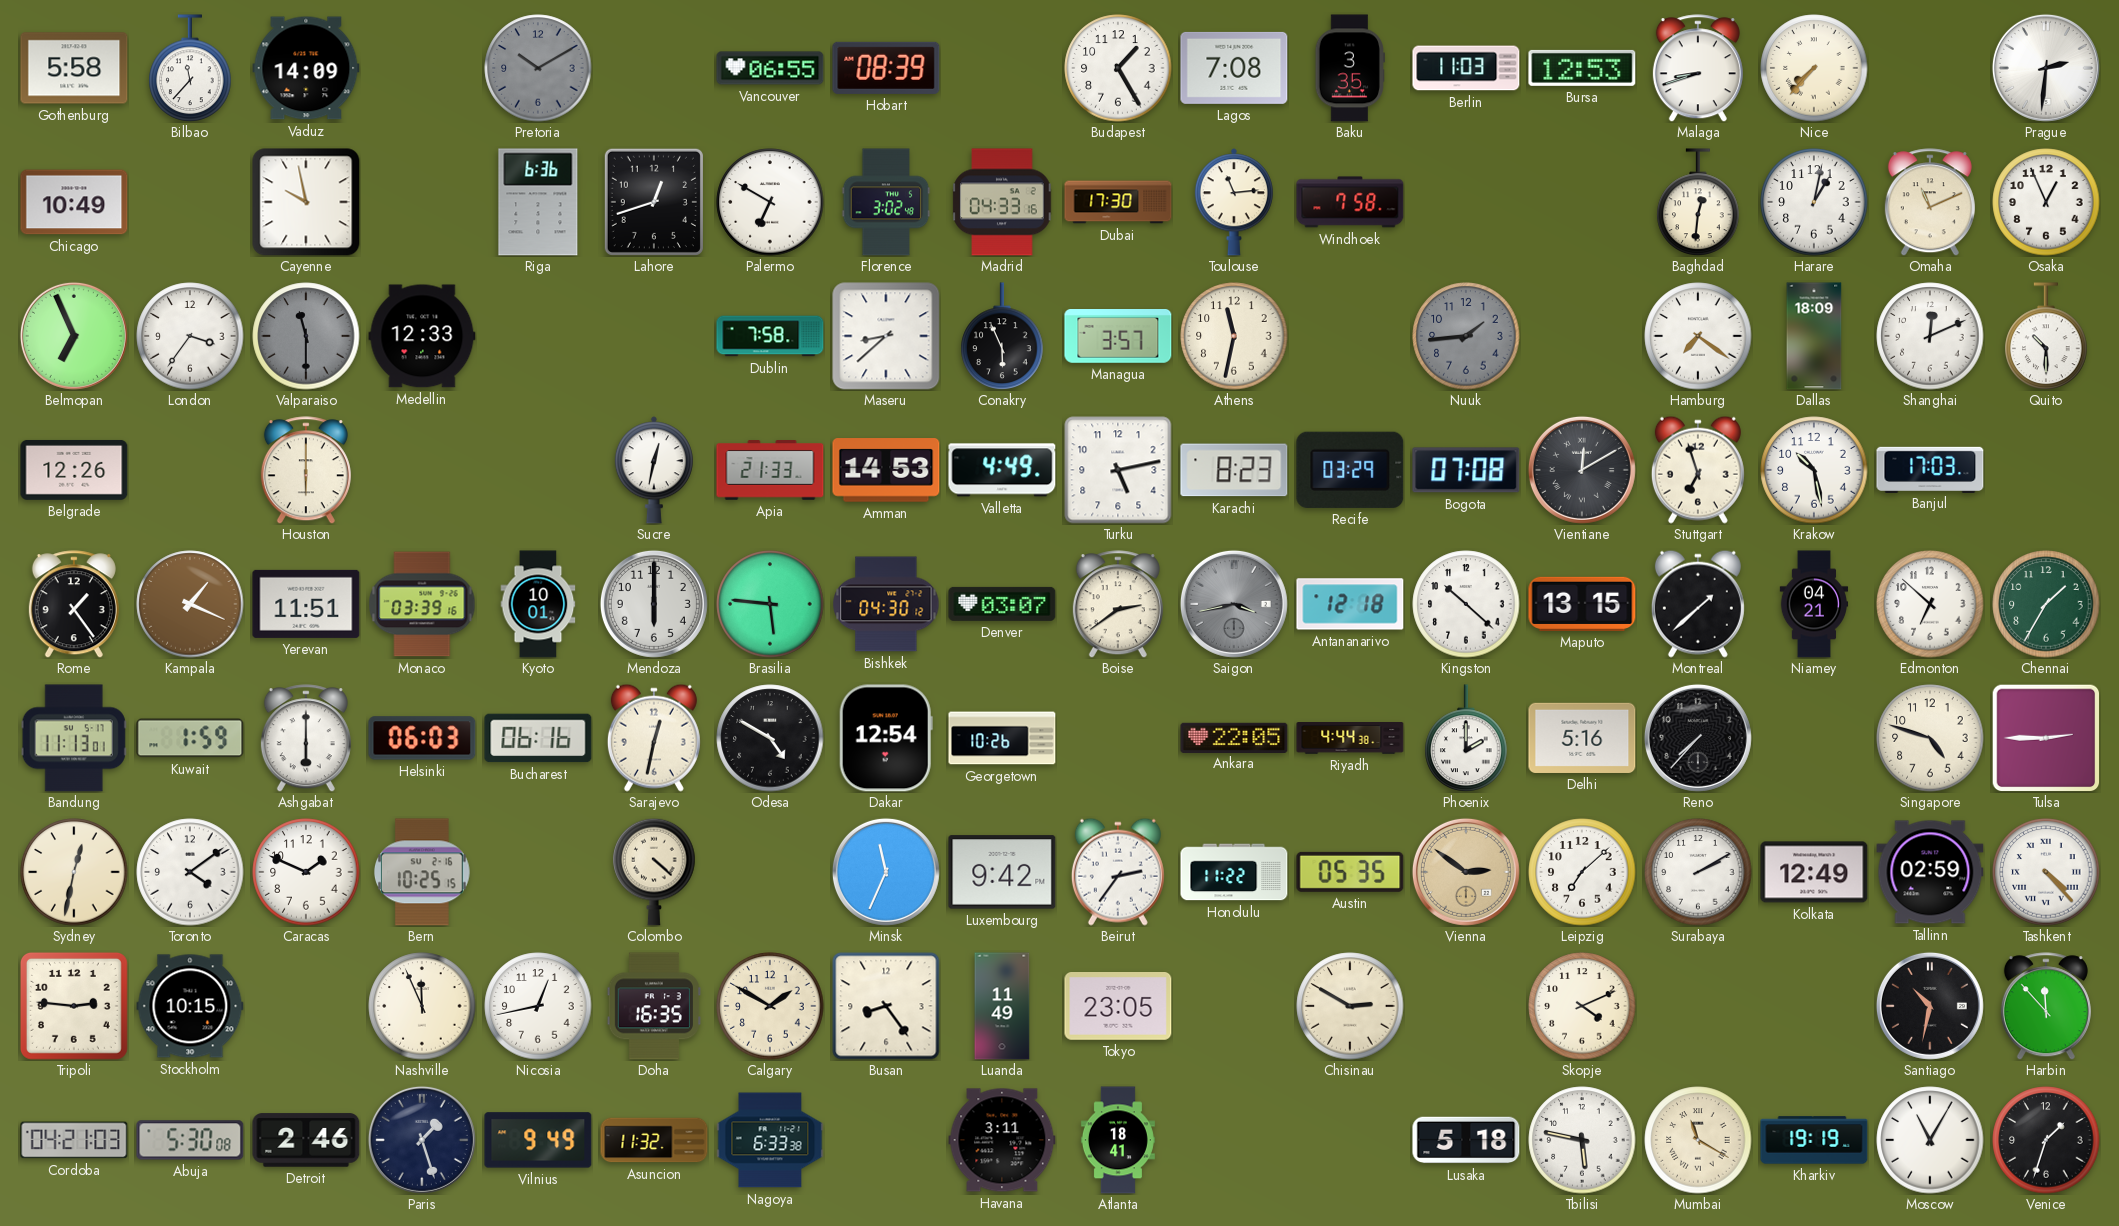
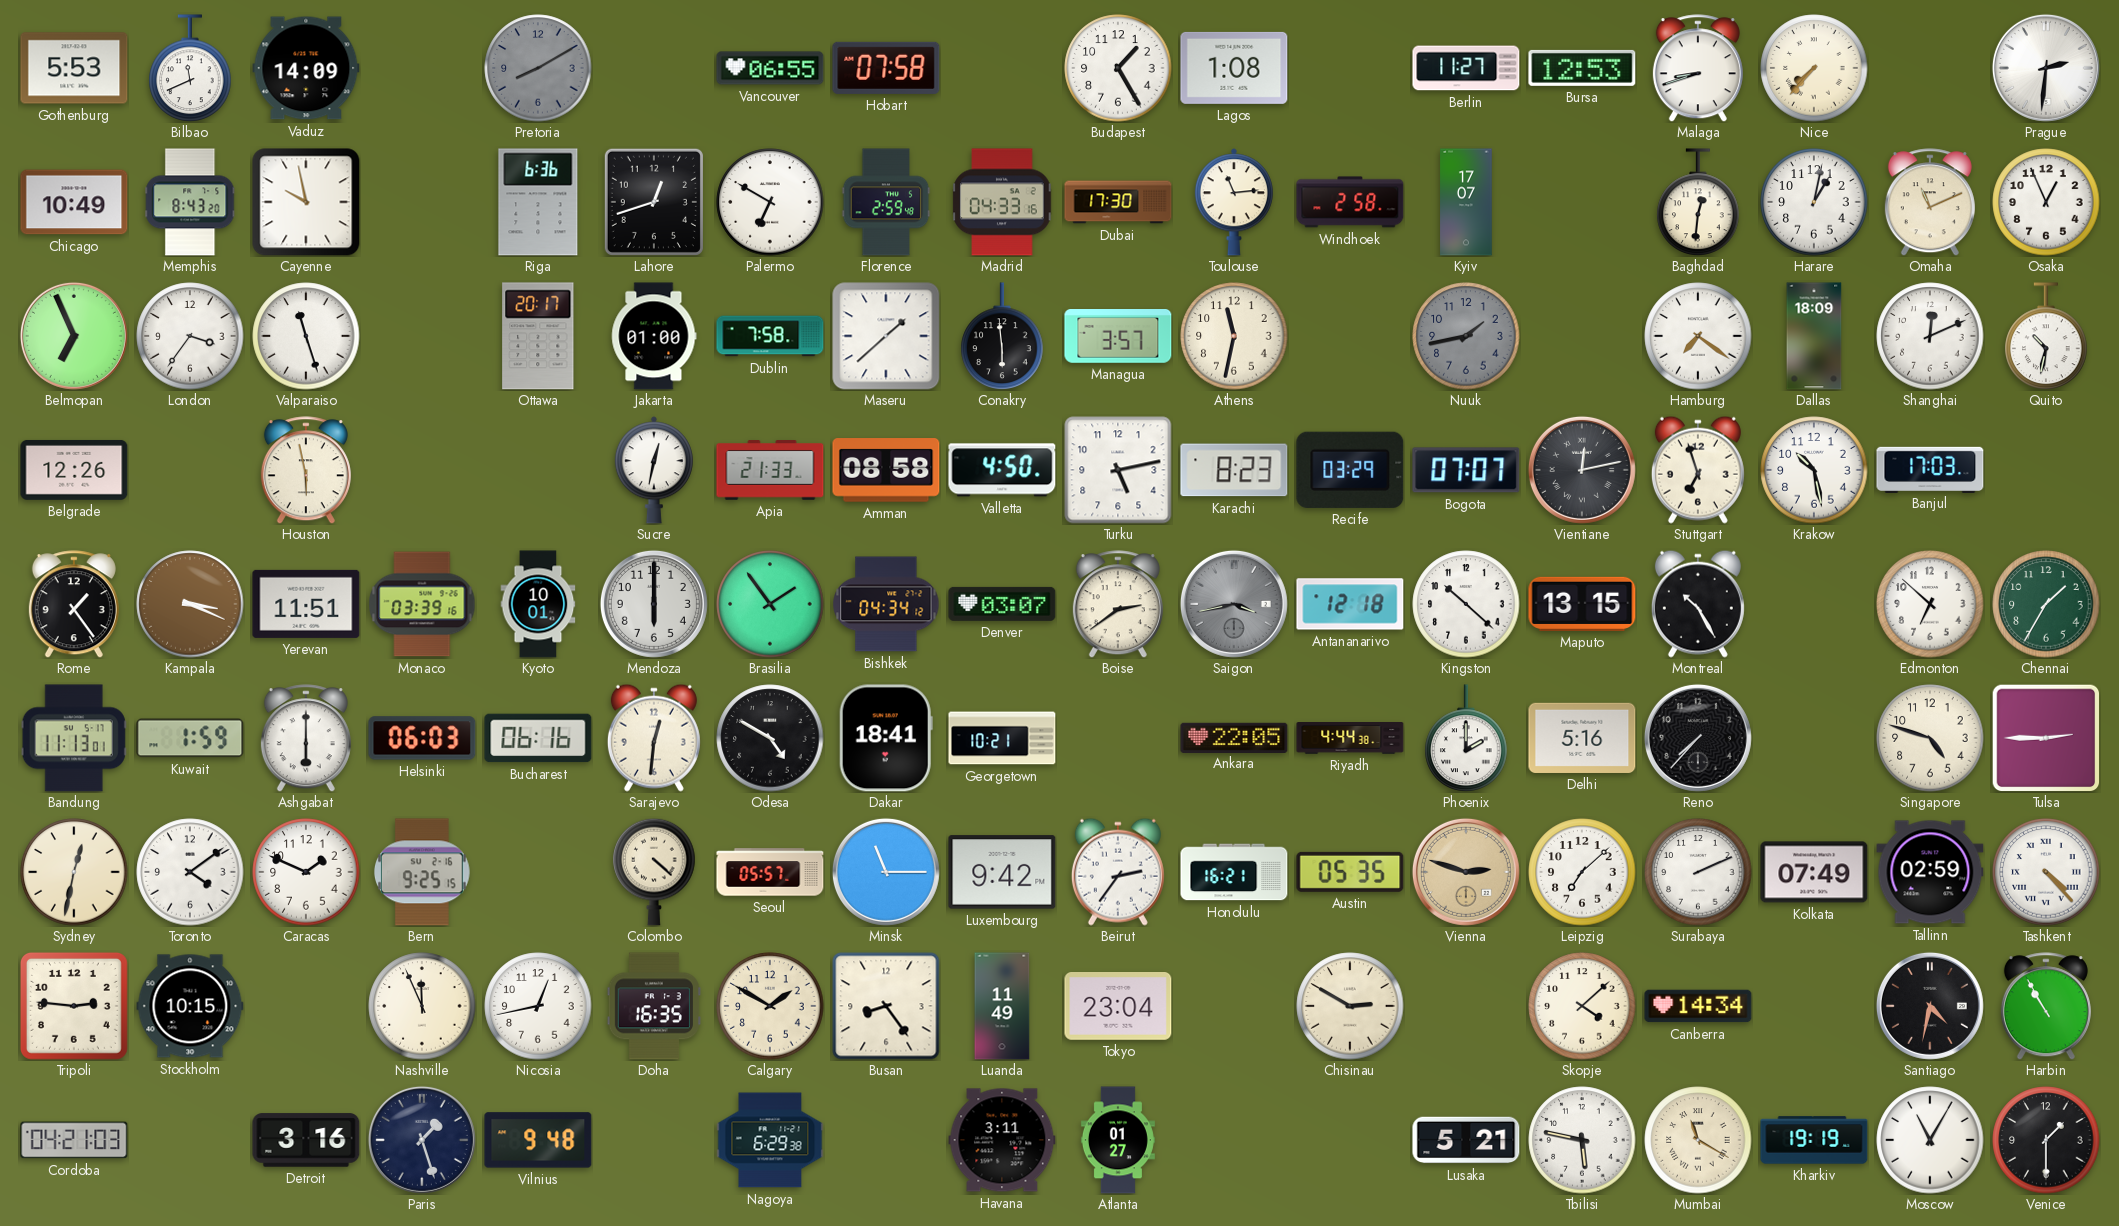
Gothenburg: 5:58 -> 5:53
Bilbao: 11:37 -> 11:41
Pretoria: 10:10 -> 8:10
Hobart: 08:39 -> 07:58
Lagos: 7:08 -> 1:08
Baku: 3:35 -> none
Berlin: 11:03 -> 11:27
Memphis: none -> 8:43
Florence: 3:02 -> 2:59
Windhoek: 7:58 -> 2:58
Kyiv: none -> 17:07
Valparaiso: 11:30 -> 11:27
Valparaiso dial: grey -> white
Medellin: 12:33 -> none
Ottawa: none -> 20:17
Jakarta: none -> 01:00
Maseru: 8:38 -> 1:38
Conakry: 5:56 -> 5:59
Nuuk: 1:44 -> 1:43
Quito: 10:30 -> 10:32
Houston: 6:00 -> 5:58
Amman: 14:53 -> 08:58
Valletta: 4:49 -> 4:50
Bogota: 07:08 -> 07:07
Vientiane: 12:10 -> 12:13
Kampala: 1:19 -> 3:19
Brasilia: 5:46 -> 1:54
Bishkek: 04:30 -> 04:34
Montreal: 1:38 -> 10:25
Niamey: 04:21 -> none
Sarajevo: 12:32 -> 12:31
Dakar: 12:54 -> 18:41
Georgetown: 10:26 -> 10:21
Bern: 10:25 -> 9:25
Seoul: none -> 05:57
Minsk: 11:34 -> 11:15
Honolulu: 11:22 -> 16:21
Vienna: 2:51 -> 2:48
Surabaya: 2:10 -> 2:11
Kolkata: 12:49 -> 07:49
Tokyo: 23:05 -> 23:04
Skopje: 4:11 -> 4:08
Canberra: none -> 14:34
Santiago: 10:32 -> 4:32
Harbin: 11:53 -> 10:55
Abuja: 5:30 -> none
Detroit: 2:46 -> 3:16
Vilnius: 9:49 -> 9:48
Asuncion: 11:32 -> none
Nagoya: 6:33 -> 6:29
Atlanta: 18:41 -> 01:27
Lusaka: 5:18 -> 5:21
Venice: 1:33 -> 1:30
